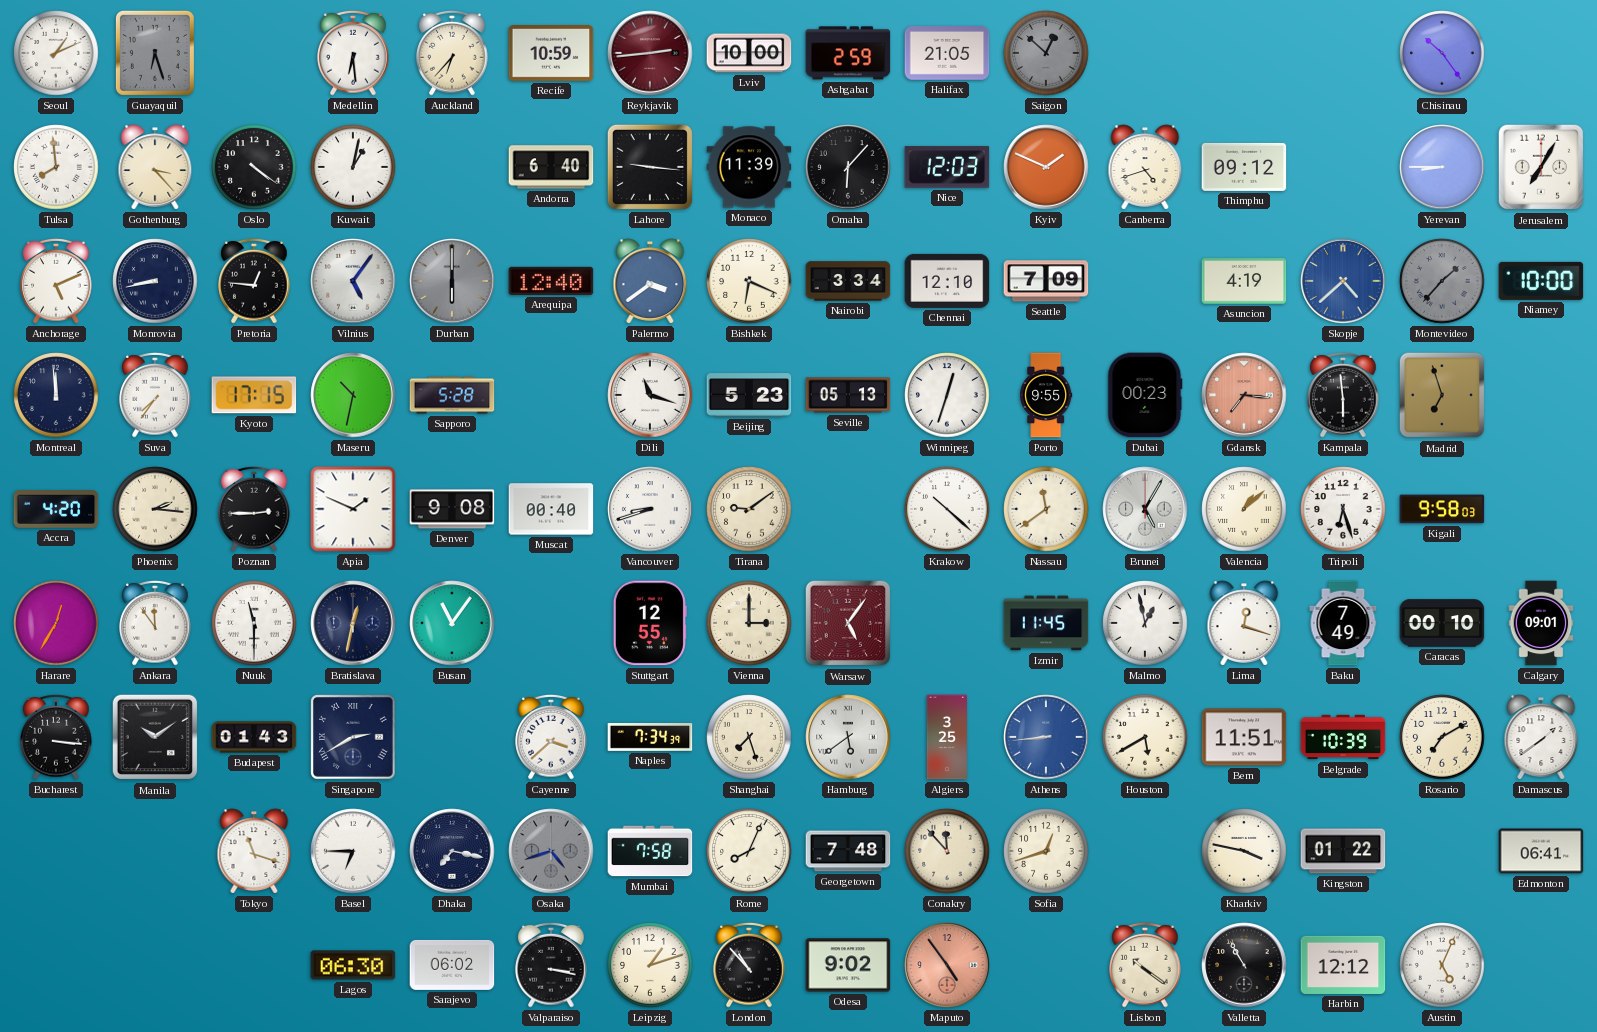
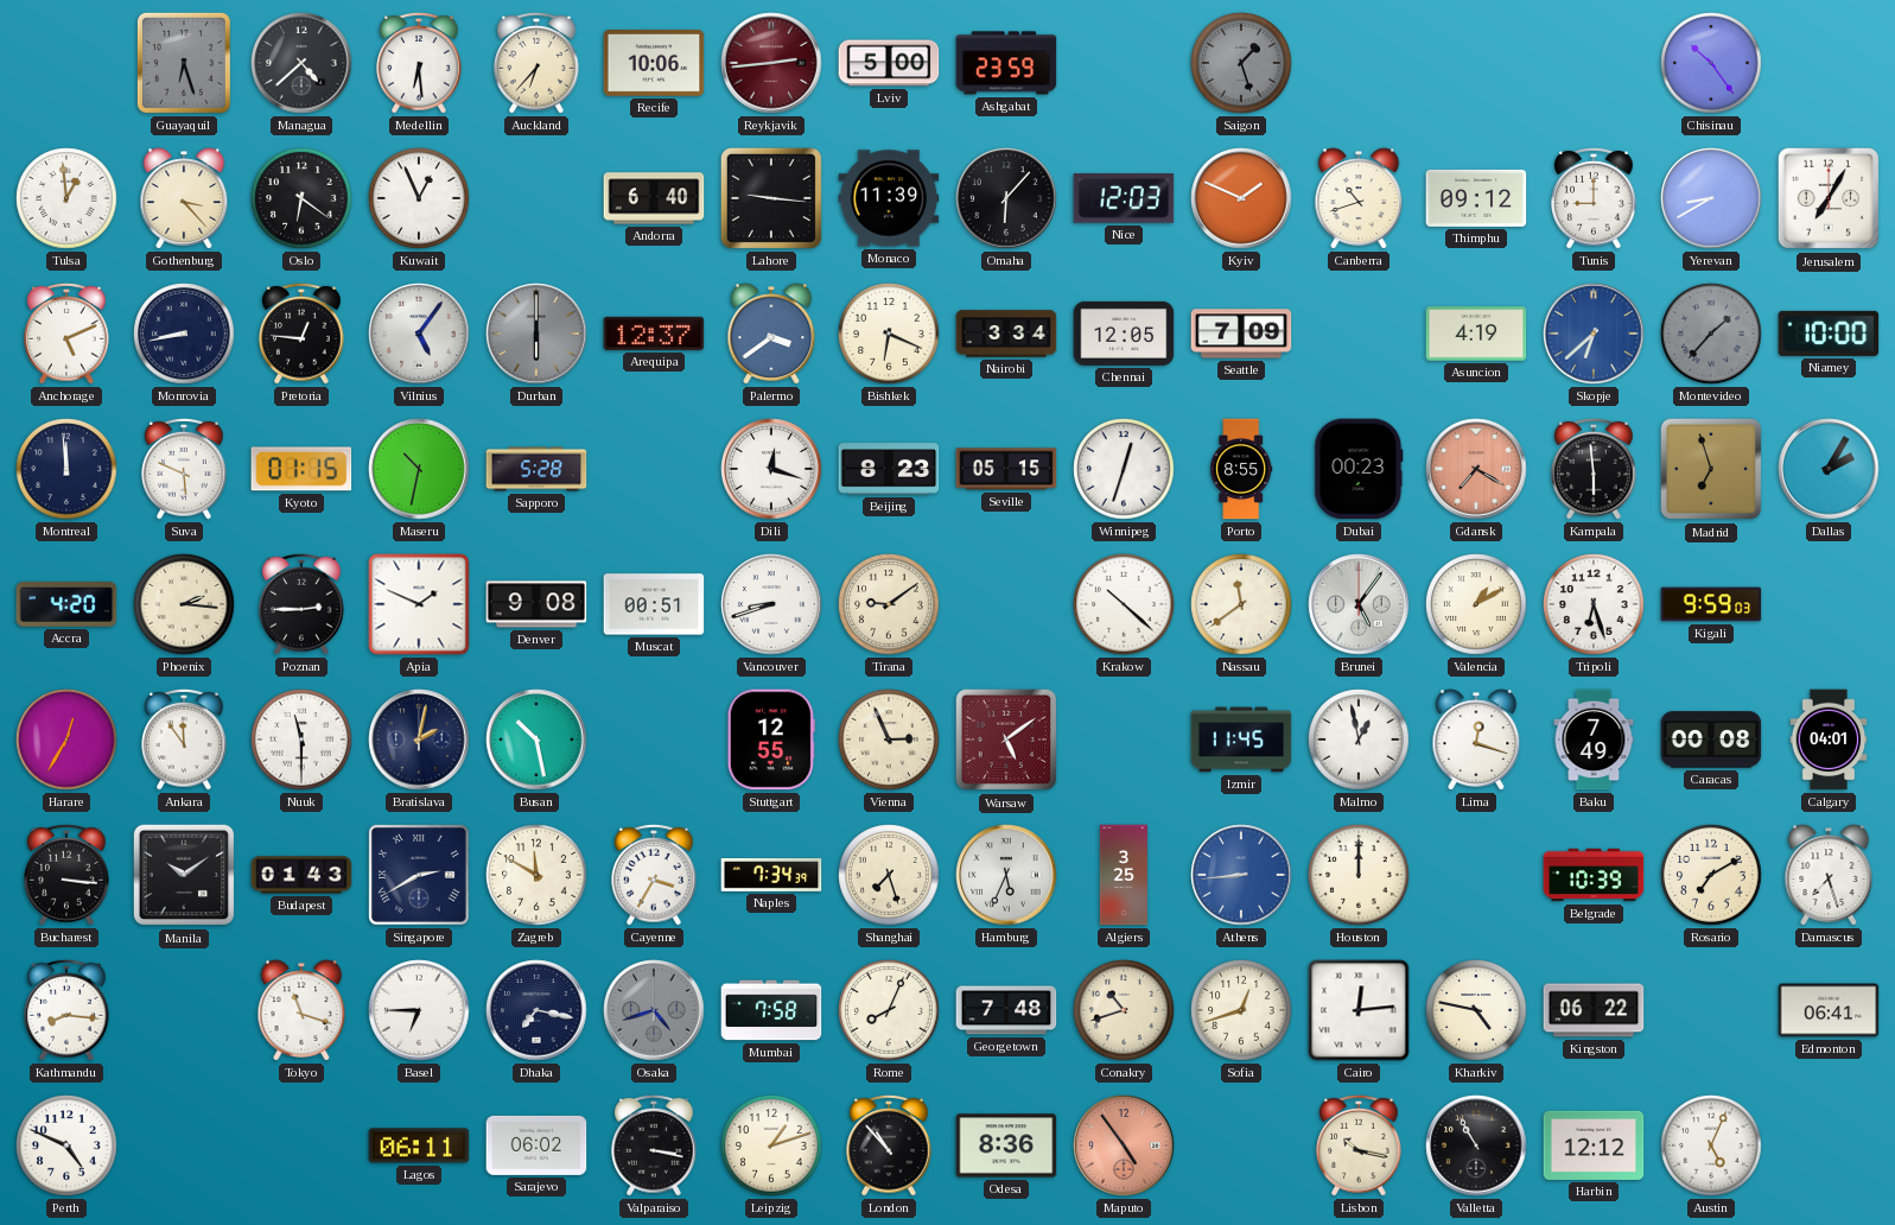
Seoul: 1:11 -> none
Managua: none -> 4:38
Recife: 10:59 -> 10:06
Lviv: 10:00 -> 5:00
Ashgabat: 2:59 -> 23:59
Halifax: 21:05 -> none
Saigon: 12:52 -> 1:27
Tulsa: 7:59 -> 12:59
Oslo: 4:21 -> 6:21
Kuwait: 1:02 -> 12:56
Canberra: 4:42 -> 10:42
Tunis: none -> 9:00
Yerevan: 8:45 -> 8:40
Arequipa: 12:40 -> 12:37
Chennai: 12:10 -> 12:05
Skopje: 4:38 -> 6:38
Suva: 7:36 -> 5:49
Kyoto: 17:15 -> 01:15
Dili: 11:18 -> 12:18
Beijing: 5:23 -> 8:23
Seville: 05:13 -> 05:15
Porto: 9:55 -> 8:55
Gdansk: 7:16 -> 7:20
Dallas: none -> 2:05
Muscat: 00:40 -> 00:51
Brunei: 5:05 -> 5:06
Valencia: 1:08 -> 1:10
Kigali: 9:58 -> 9:59
Bratislava: 12:32 -> 2:02
Busan: 11:06 -> 10:28
Vienna: 3:00 -> 2:56
Warsaw: 5:06 -> 5:09
Caracas: 00:10 -> 00:08
Calgary: 09:01 -> 04:01
Zagreb: none -> 11:50
Cayenne: 3:38 -> 3:35
Hamburg: 5:39 -> 5:34
Houston: 5:40 -> 12:00
Bern: 11:51 -> none
Damascus: 1:39 -> 7:27
Kathmandu: none -> 8:16
Conakry: 11:53 -> 10:42
Cairo: none -> 12:14
Kharkiv: 3:47 -> 4:47
Kingston: 01:22 -> 06:22
Perth: none -> 4:49
Lagos: 06:30 -> 06:11
Odesa: 9:02 -> 8:36
Lisbon: 10:21 -> 10:17
